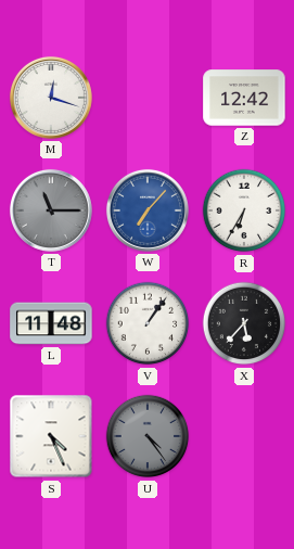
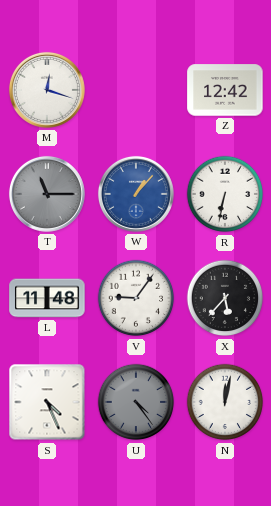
W: 7:07 -> 1:07
R: 6:35 -> 6:32
V: 1:06 -> 9:06
N: none -> 12:02
